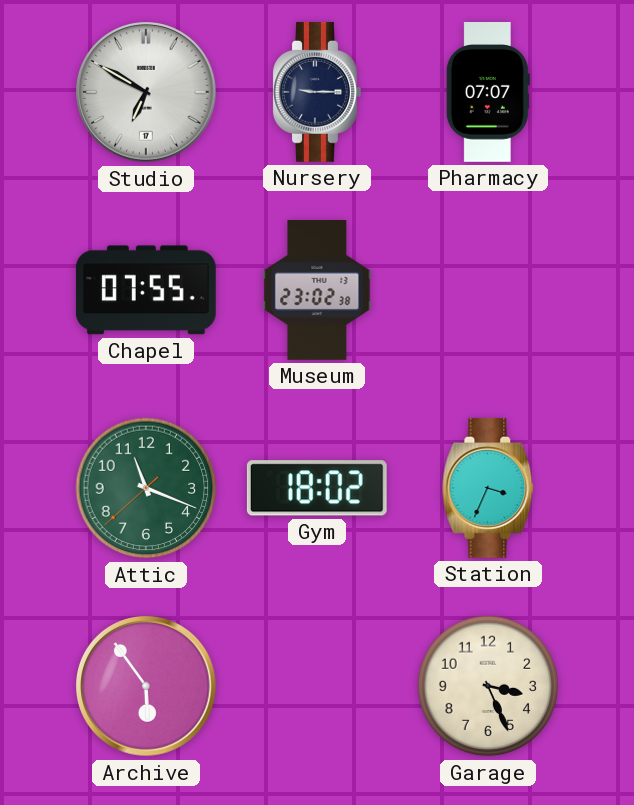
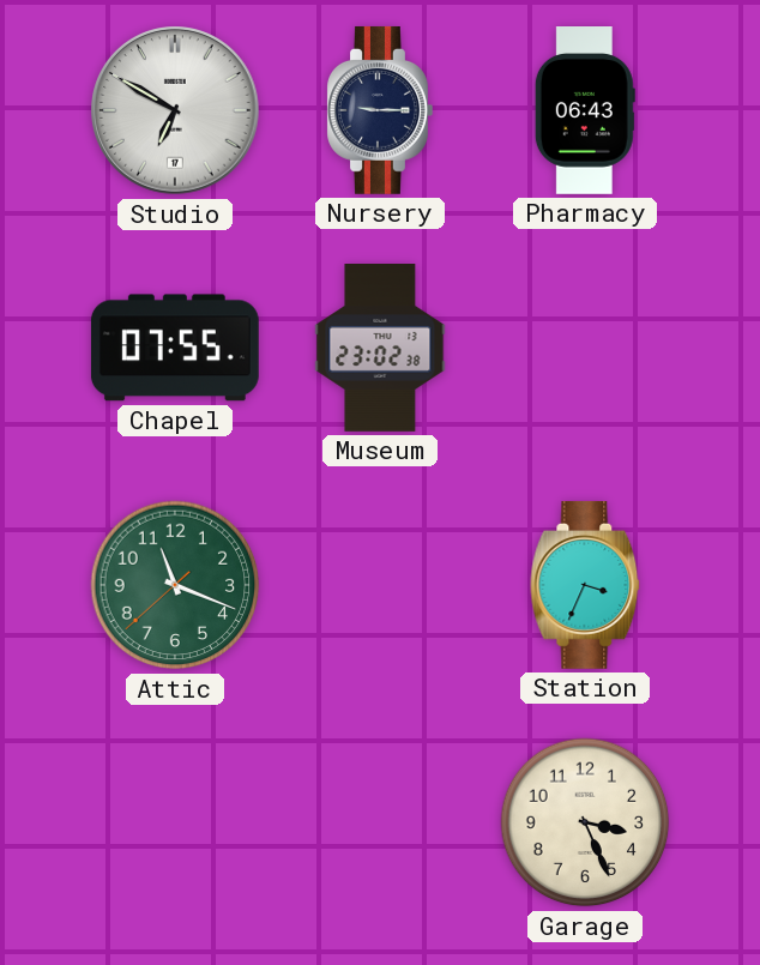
Pharmacy: 07:07 -> 06:43
Gym: 18:02 -> none
Archive: 5:54 -> none
